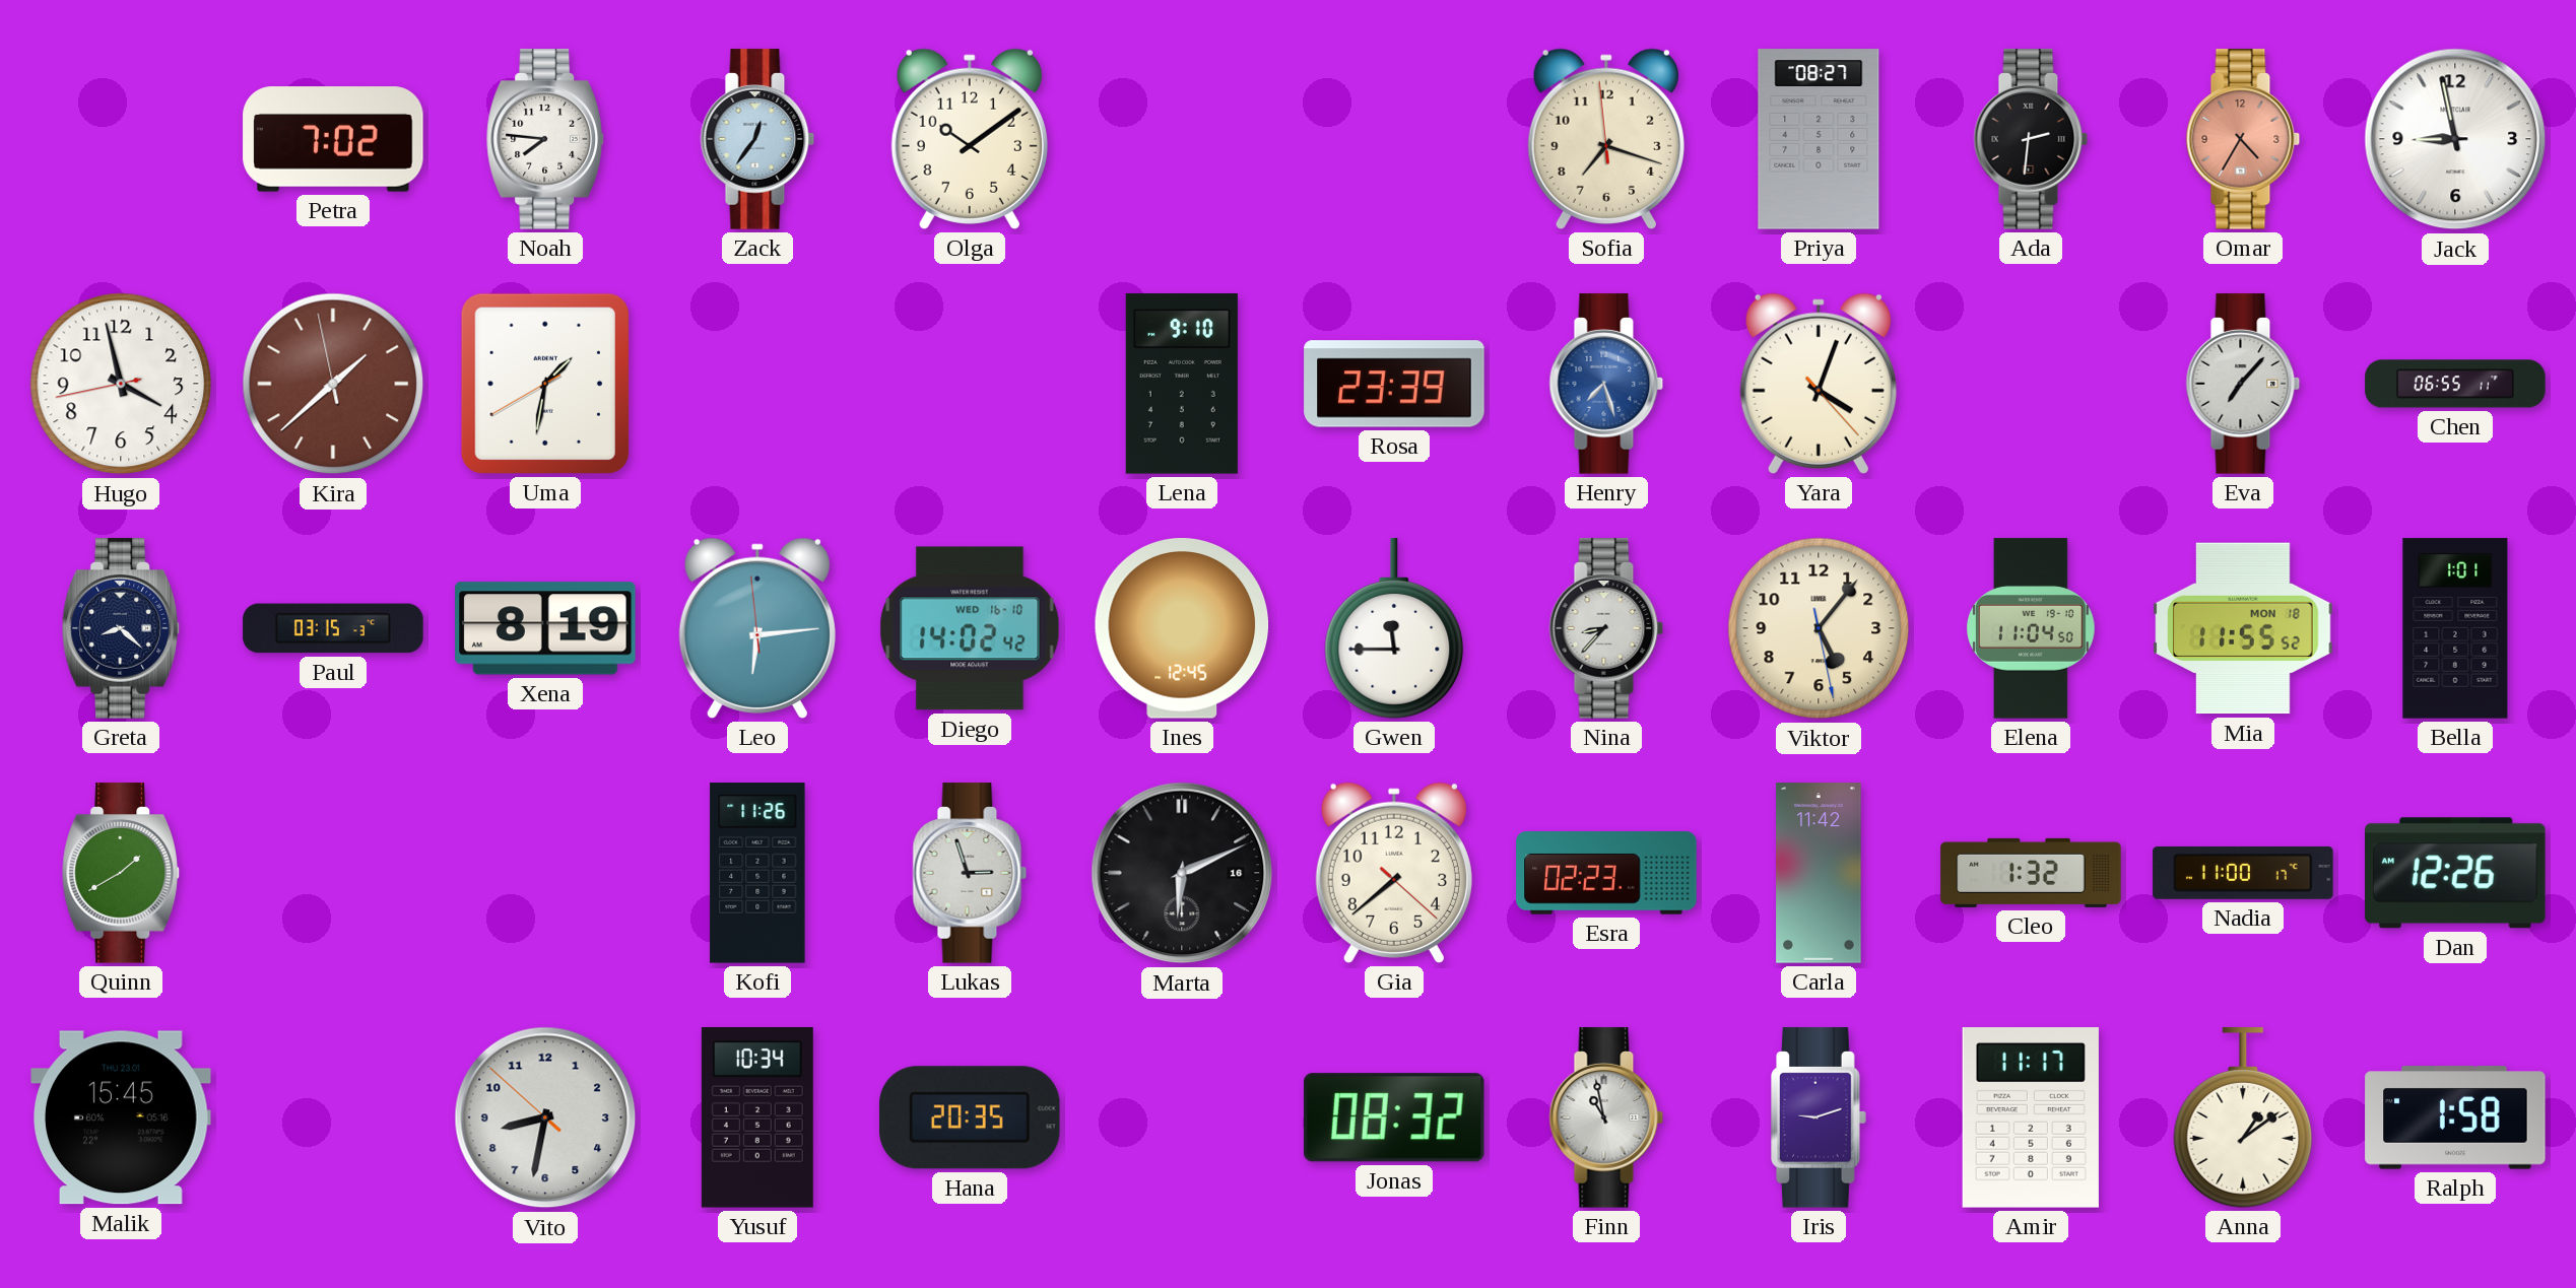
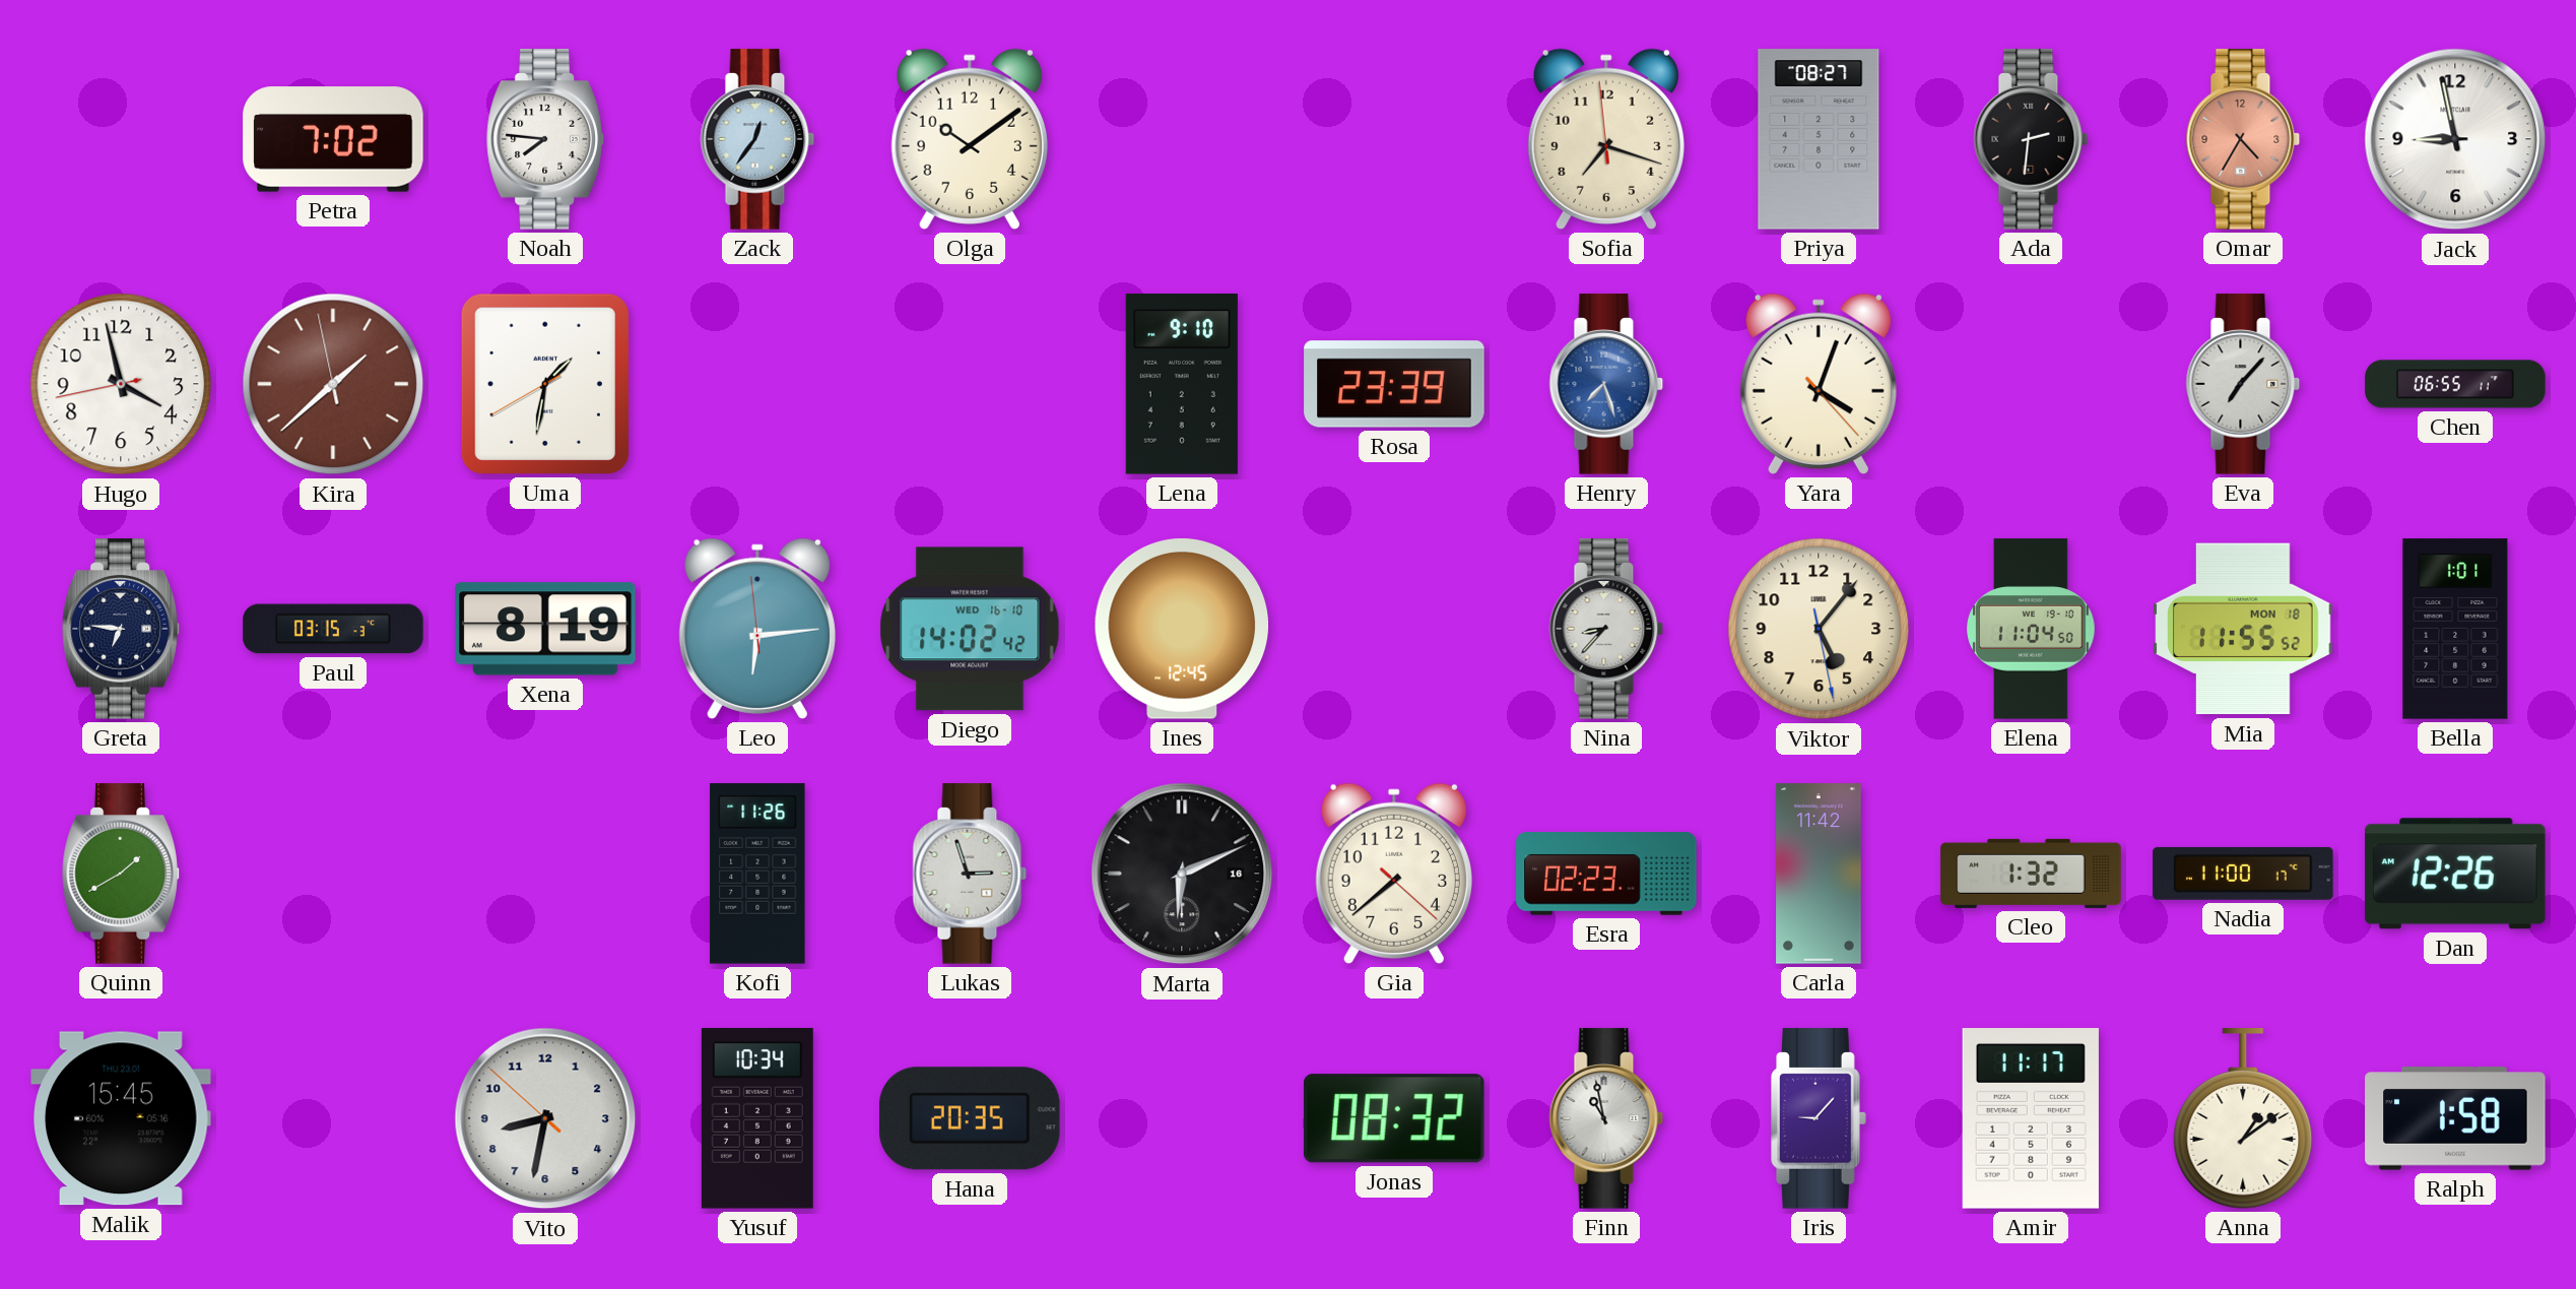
Greta: 8:22 -> 6:46
Gwen: 11:45 -> none
Iris: 9:12 -> 9:07
